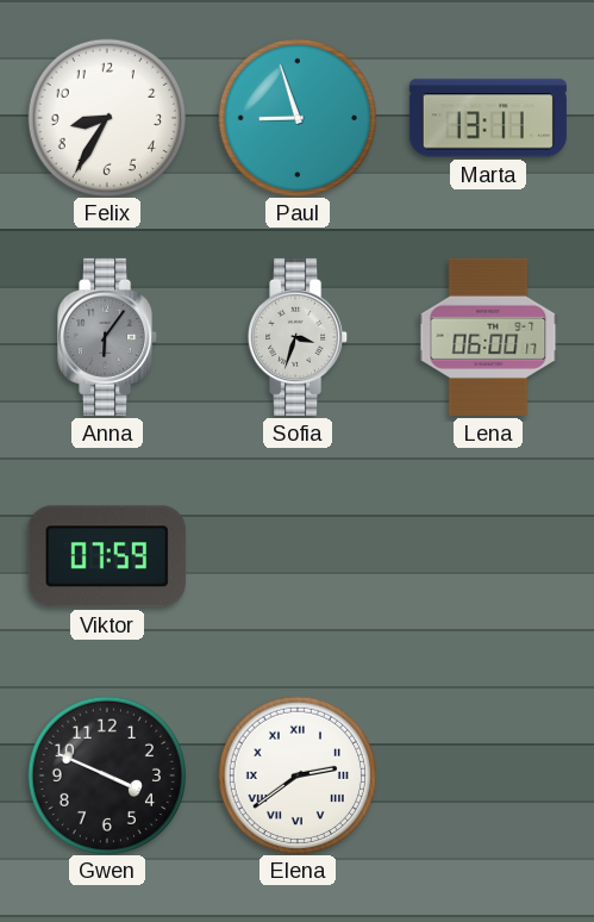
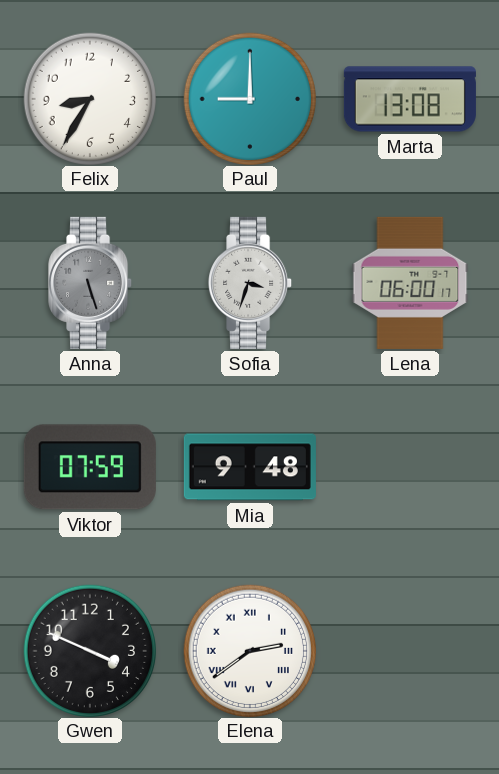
Paul: 8:57 -> 9:00
Marta: 13:11 -> 13:08
Anna: 6:06 -> 5:27
Mia: none -> 9:48
